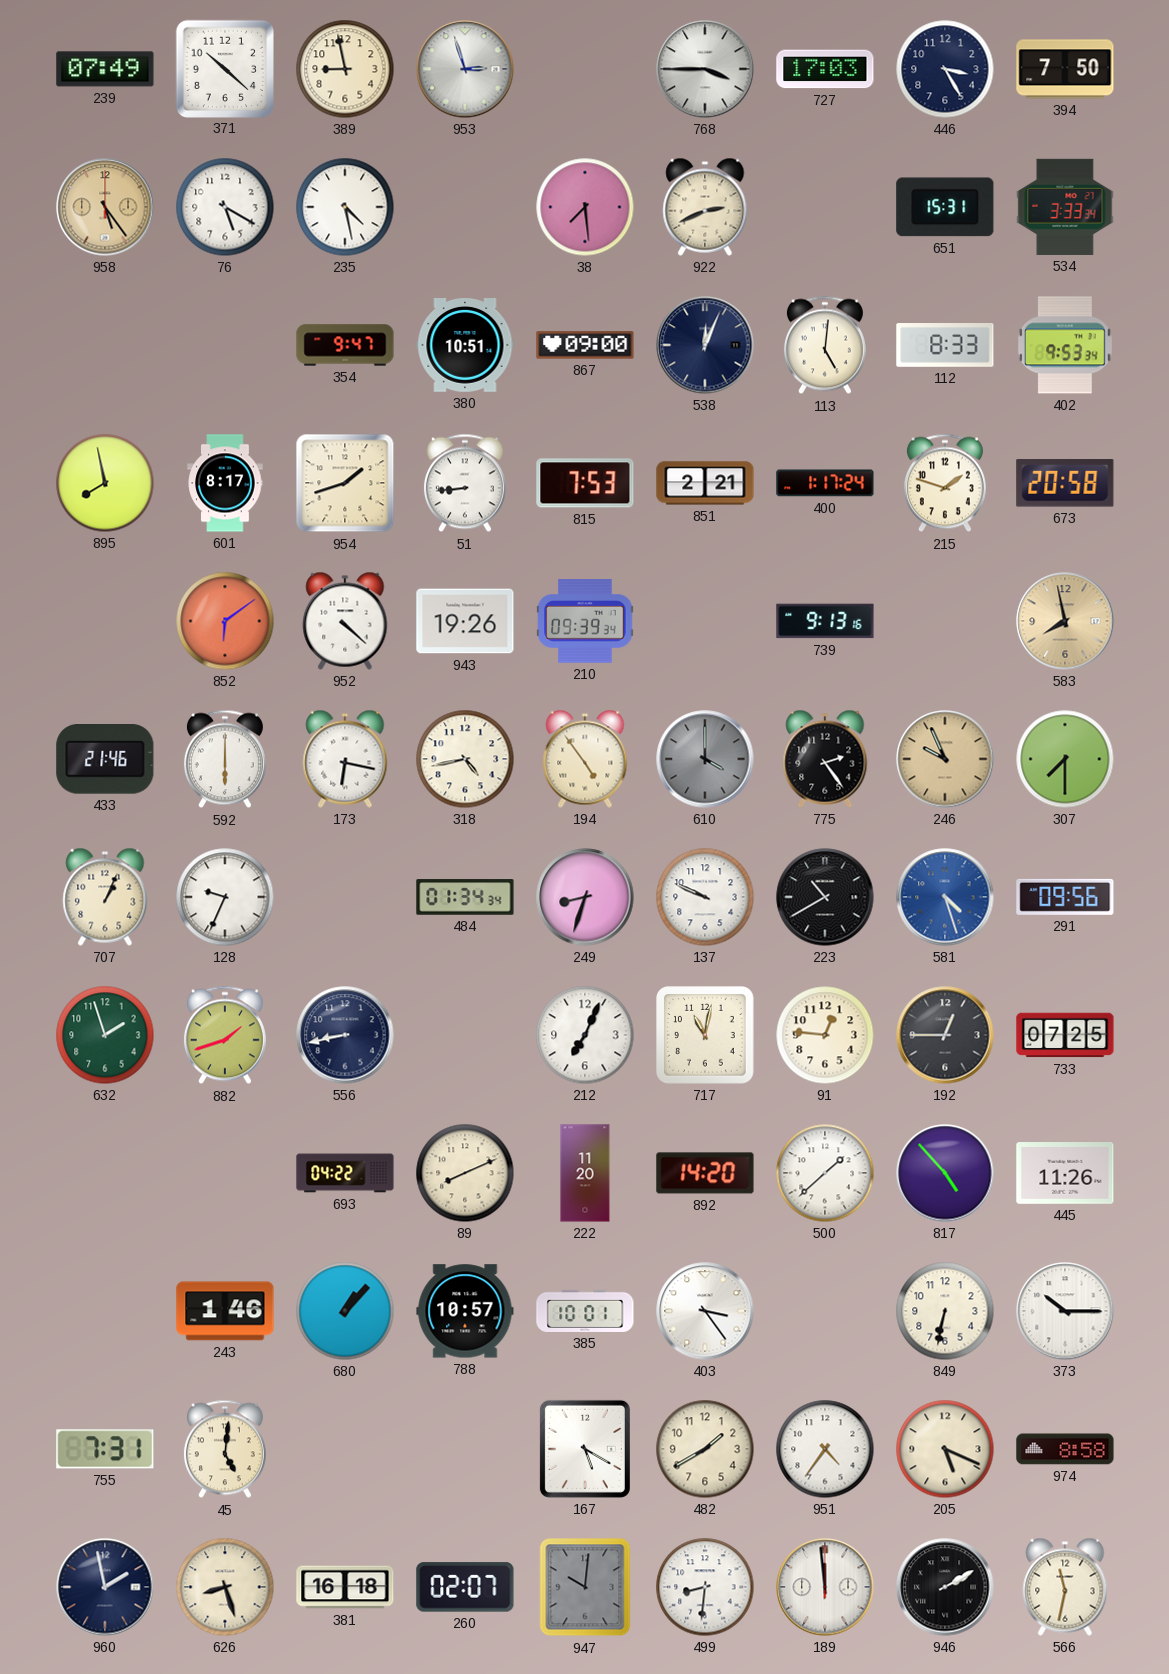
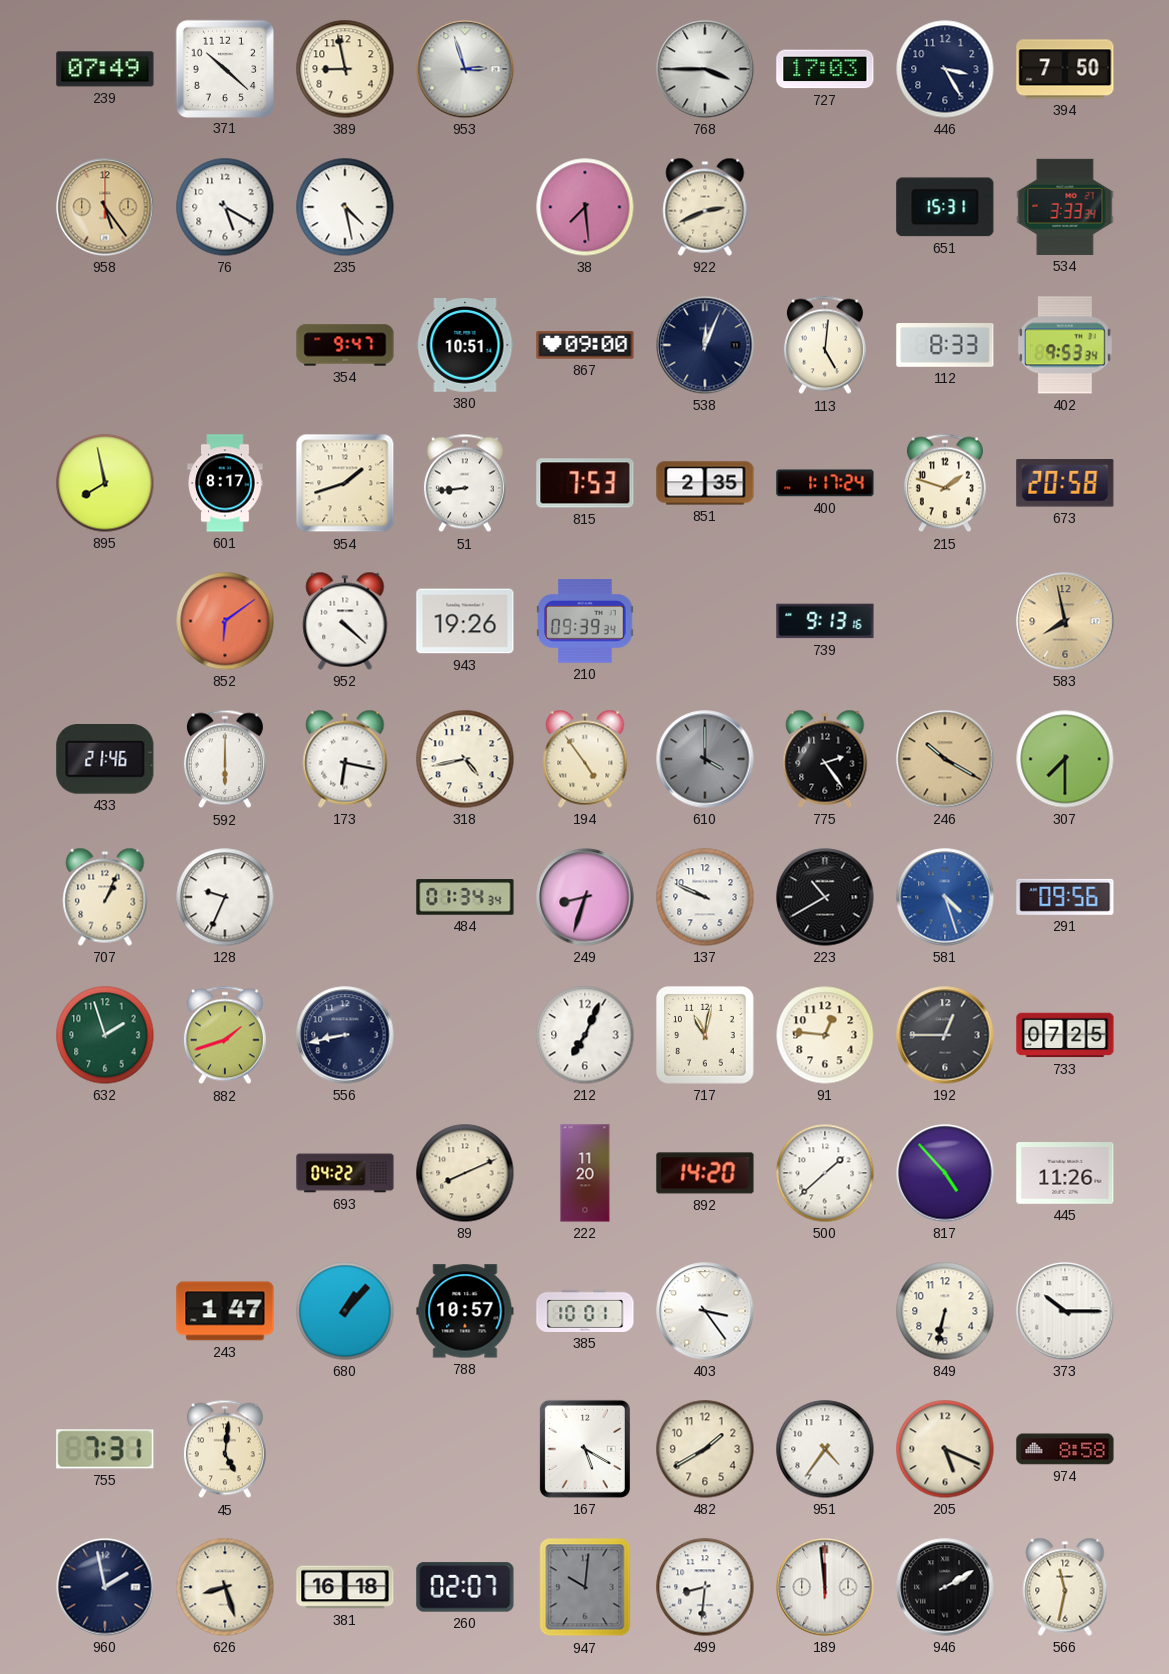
851: 2:21 -> 2:35
246: 9:56 -> 10:20
243: 1:46 -> 1:47
